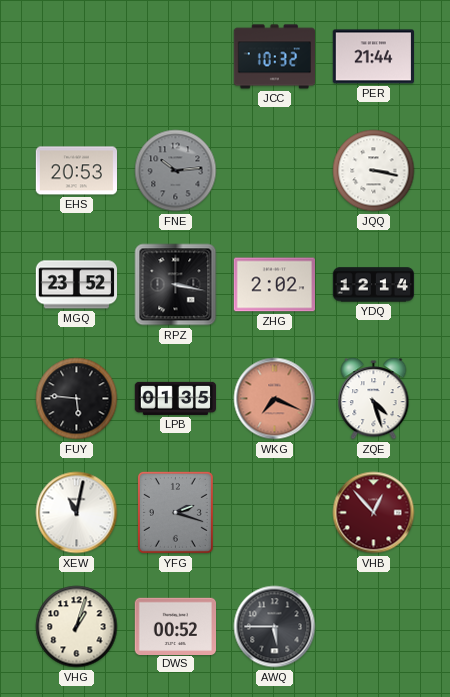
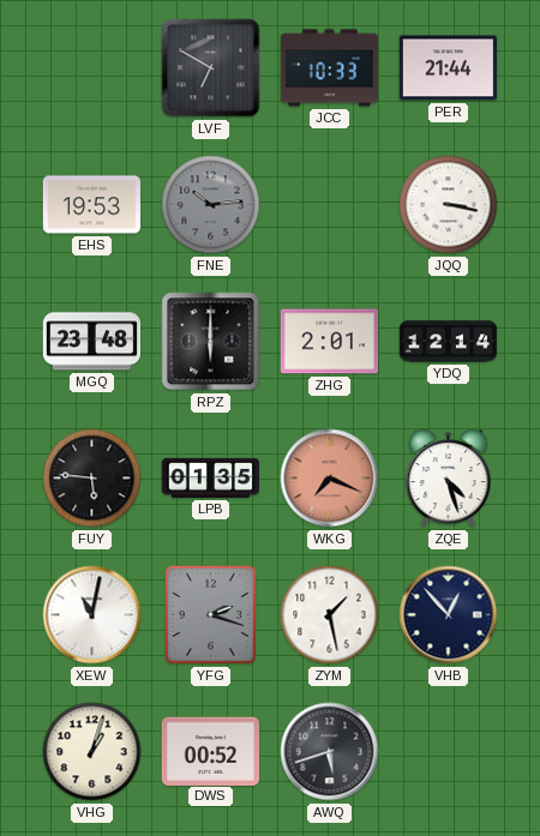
LVF: none -> 6:50
JCC: 10:32 -> 10:33
EHS: 20:53 -> 19:53
MGQ: 23:52 -> 23:48
RPZ: 3:17 -> 6:00
ZHG: 2:02 -> 2:01
ZYM: none -> 1:28
VHB dial: burgundy -> navy
AWQ: 5:45 -> 5:42
